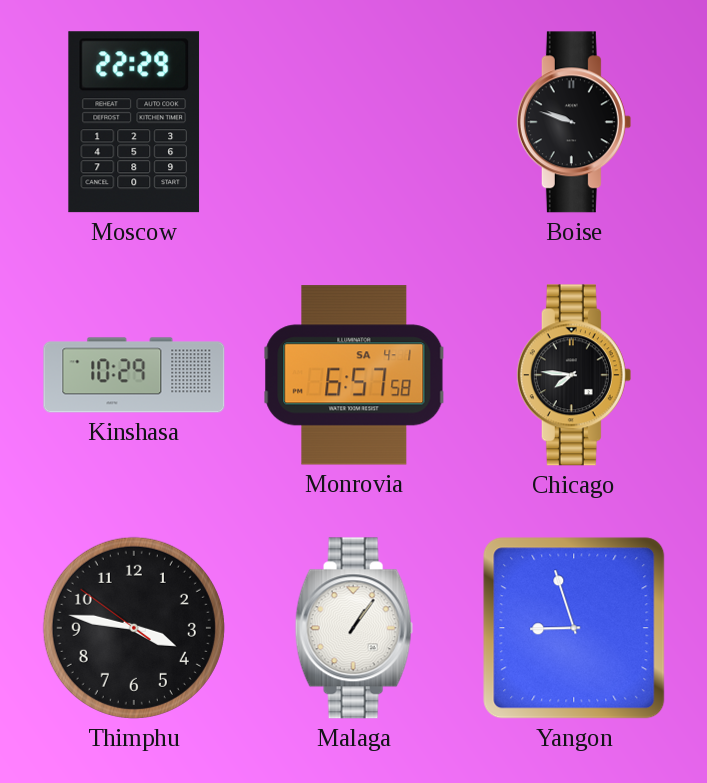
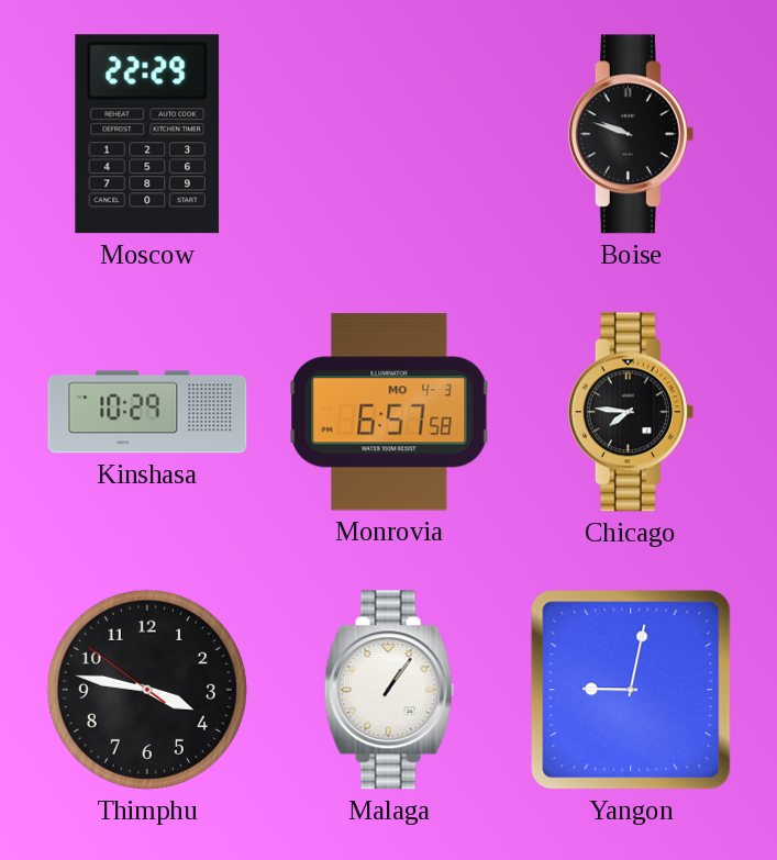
Monrovia date: SA 4-1 -> MO 4-3
Yangon: 8:57 -> 9:02
